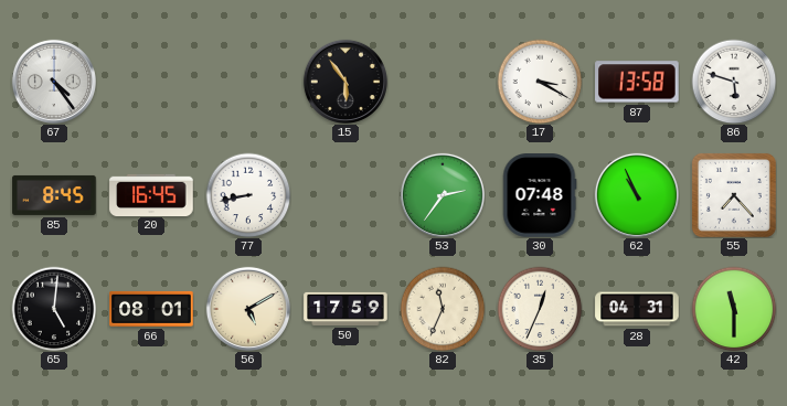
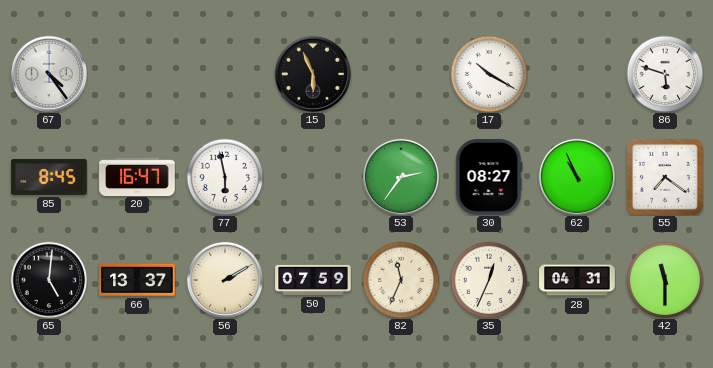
15: 5:54 -> 5:56
17: 3:20 -> 10:20
87: 13:58 -> none
20: 16:45 -> 16:47
77: 8:43 -> 5:58
30: 07:48 -> 08:27
55: 7:23 -> 7:21
66: 08:01 -> 13:37
56: 5:10 -> 2:10
50: 17:59 -> 07:59
